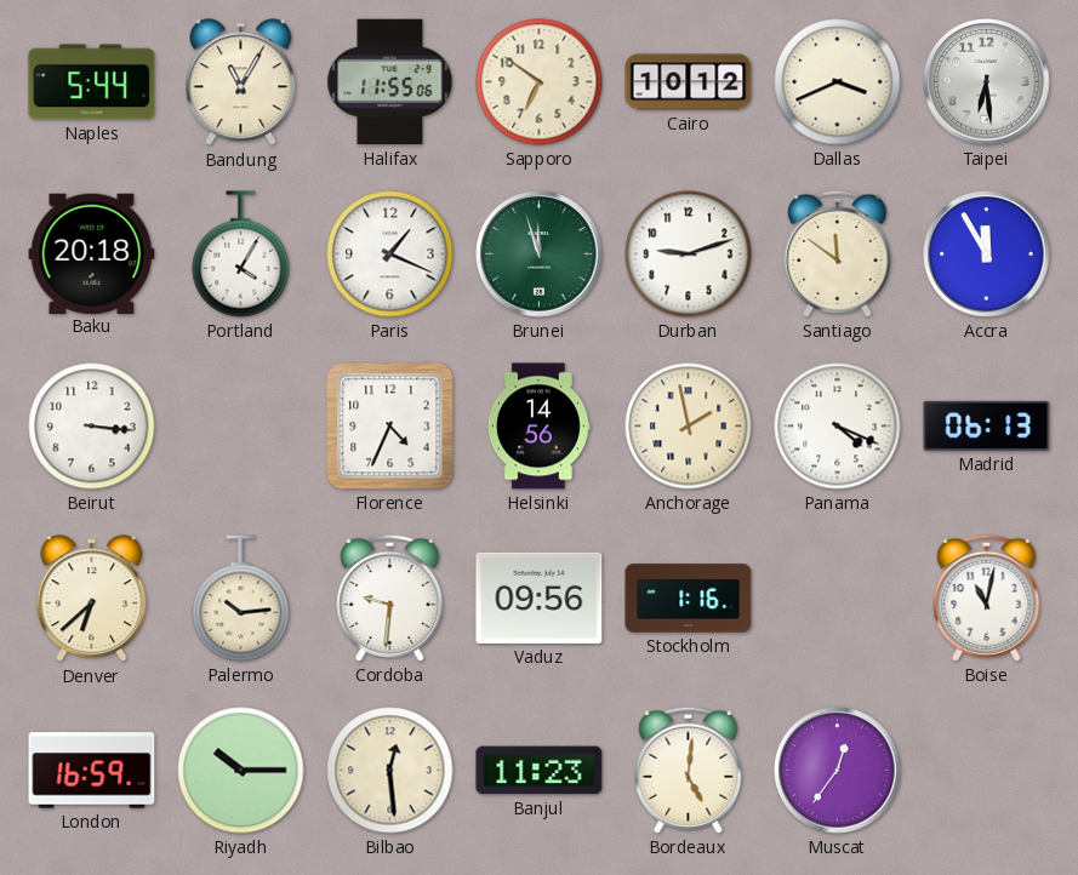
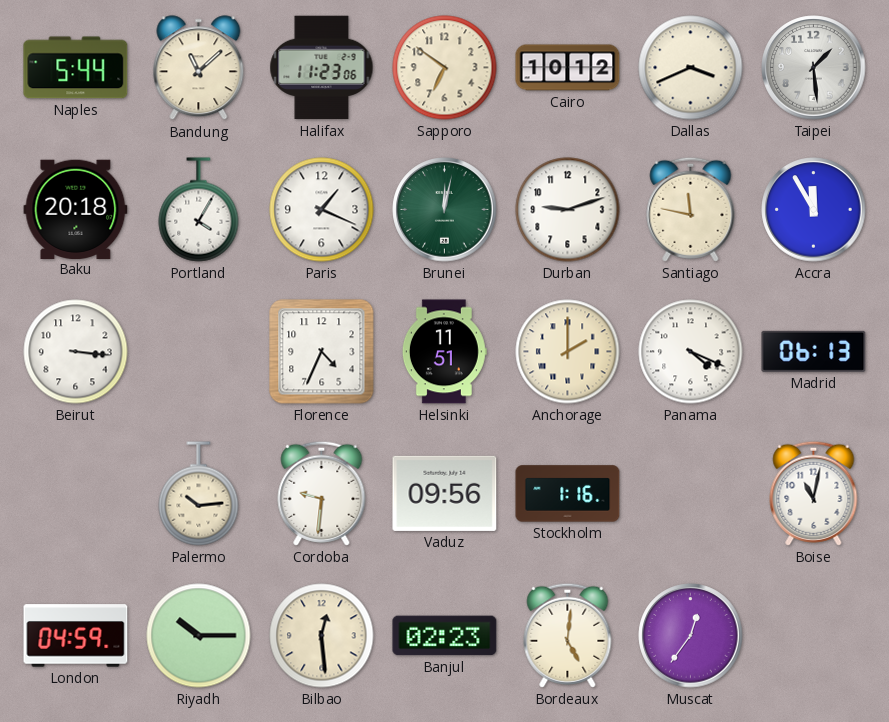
Bandung: 11:05 -> 11:08
Halifax: 11:55 -> 11:23
Taipei: 6:29 -> 1:29
Brunei: 11:57 -> 12:02
Santiago: 11:51 -> 11:47
Helsinki: 14:56 -> 11:51
Anchorage: 1:58 -> 2:00
Denver: 6:38 -> none
London: 16:59 -> 04:59
Banjul: 11:23 -> 02:23
